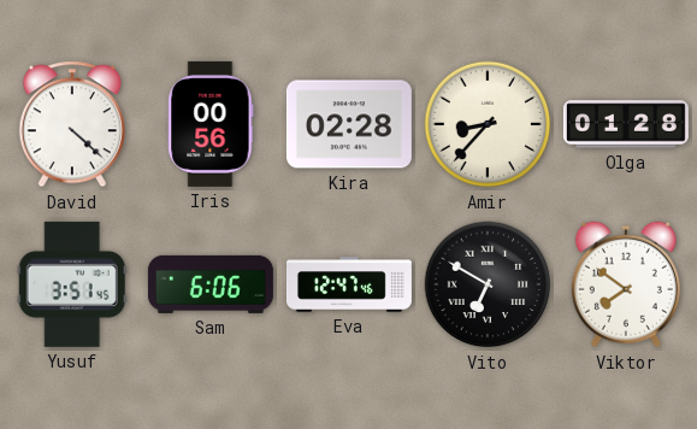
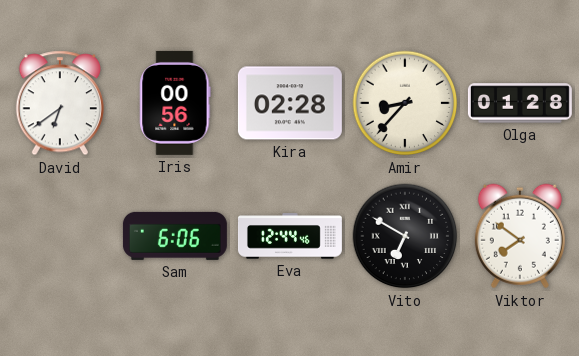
David: 4:22 -> 6:39
Yusuf: 3:51 -> none
Eva: 12:47 -> 12:44
